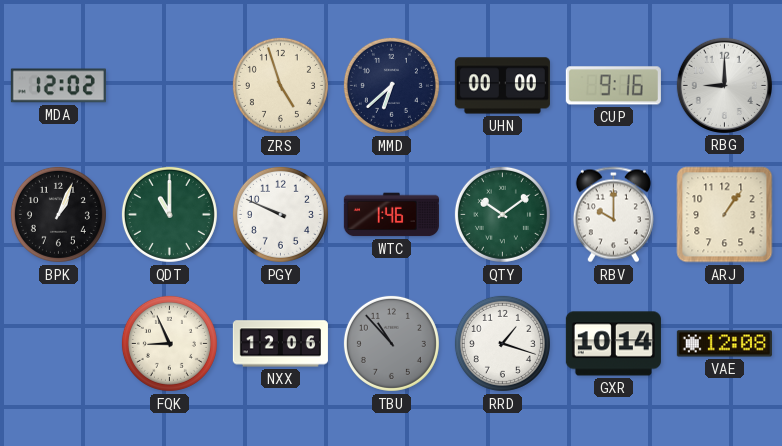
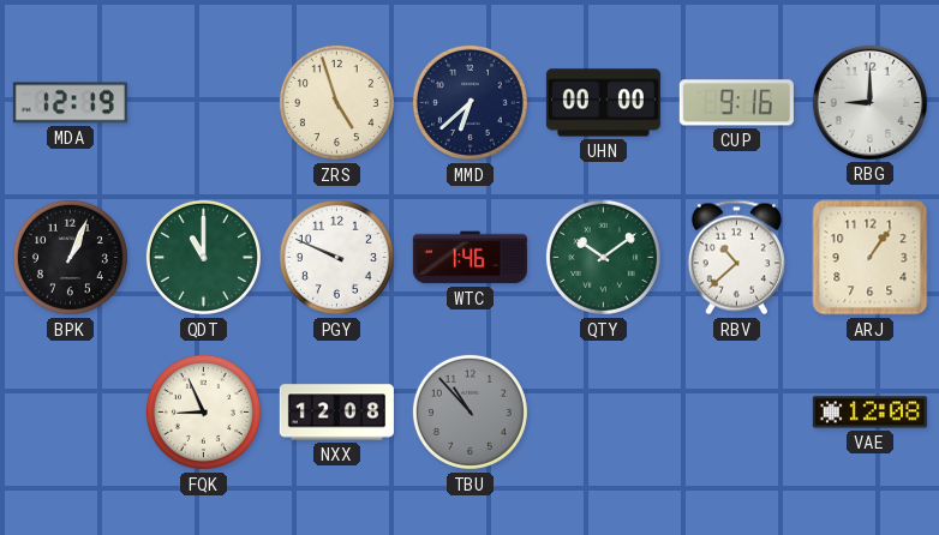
MDA: 12:02 -> 12:19
RBV: 10:00 -> 10:38
NXX: 12:06 -> 12:08
RRD: 1:18 -> none
GXR: 10:14 -> none
